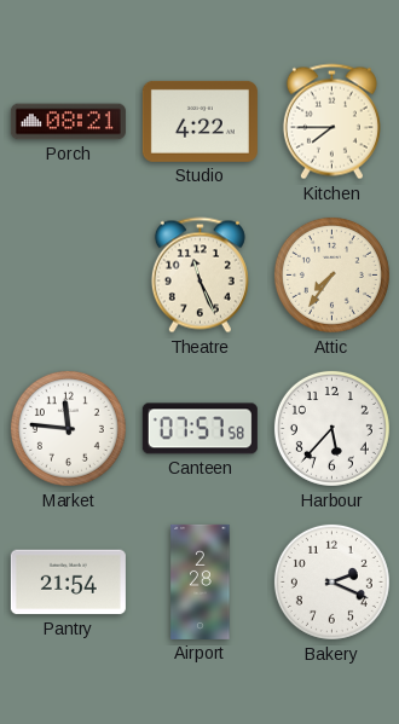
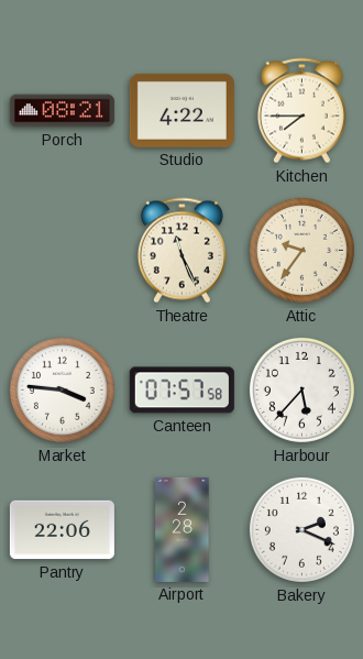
Attic: 7:36 -> 9:36
Market: 11:46 -> 3:46
Pantry: 21:54 -> 22:06
